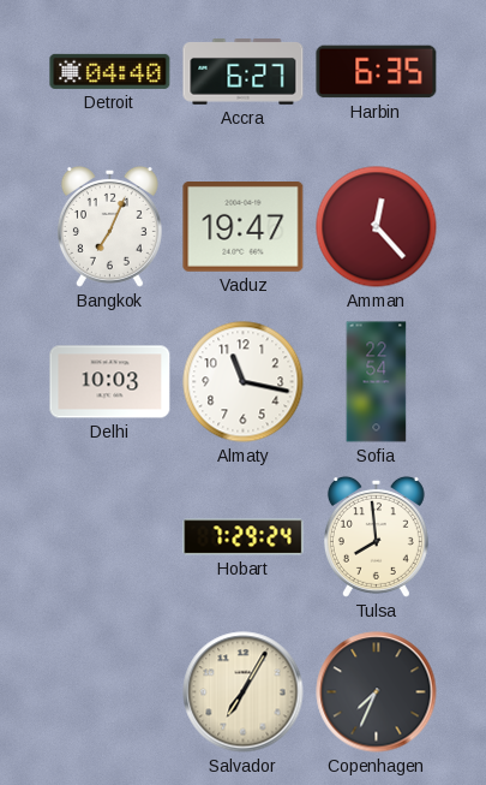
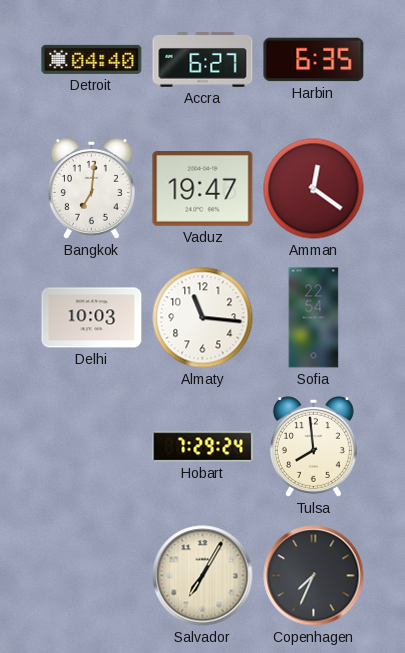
Bangkok: 7:04 -> 7:01
Amman: 12:23 -> 12:21
Almaty: 11:17 -> 11:16
